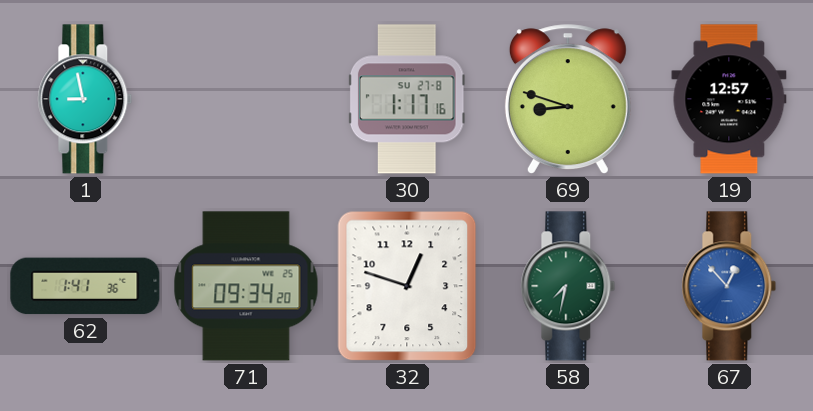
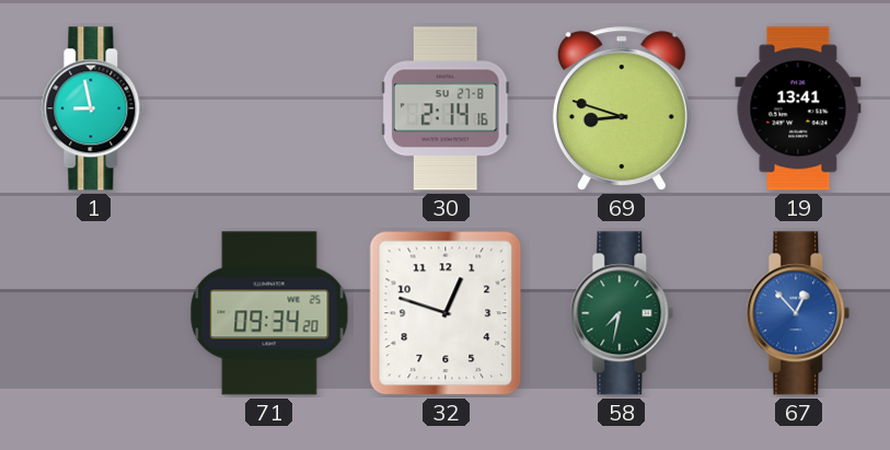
30: 1:17 -> 2:14
19: 12:57 -> 13:41
62: 1:41 -> none
